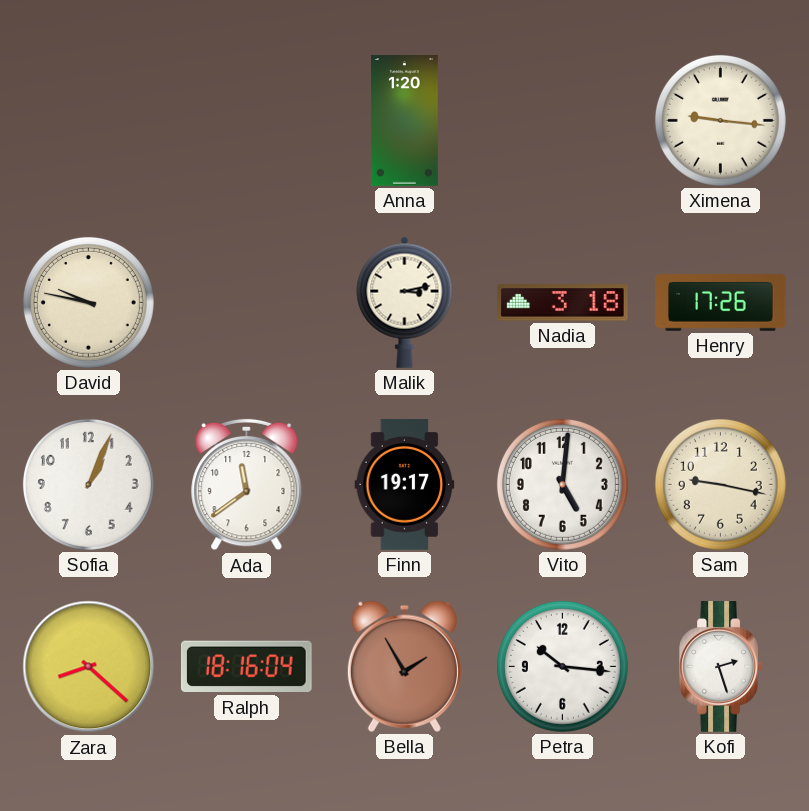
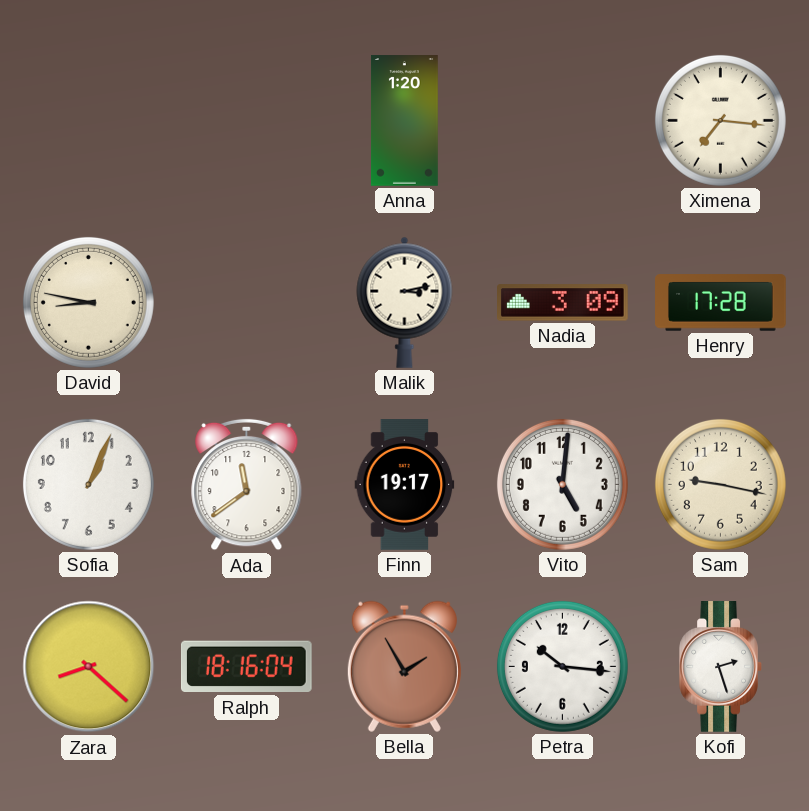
Ximena: 9:16 -> 7:16
David: 9:47 -> 8:47
Nadia: 3:18 -> 3:09
Henry: 17:26 -> 17:28
